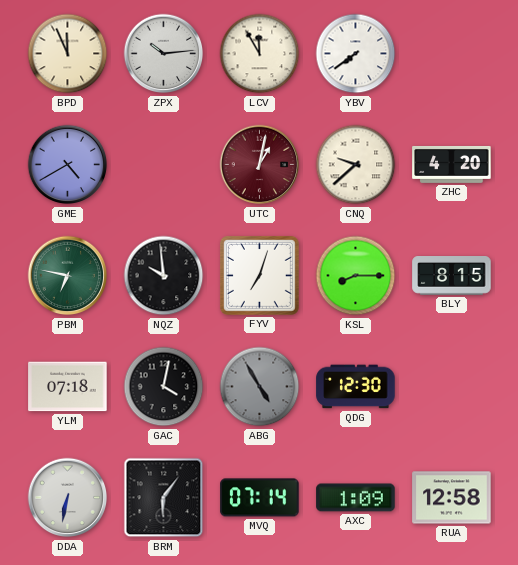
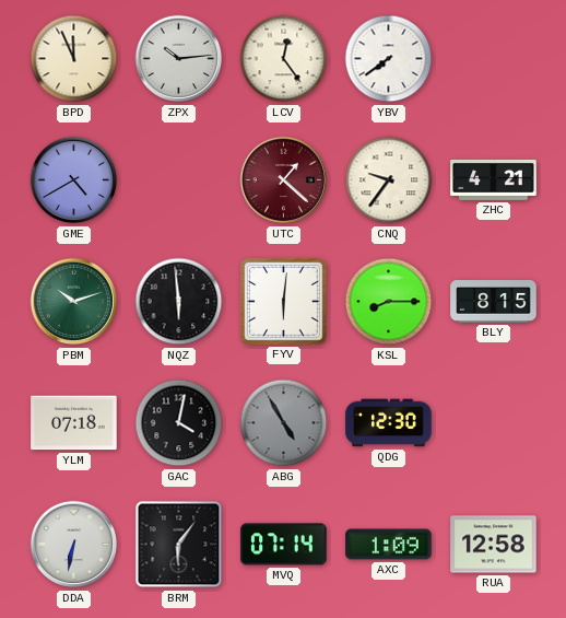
LCV: 11:55 -> 12:24
UTC: 1:02 -> 1:22
CNQ: 9:38 -> 9:36
ZHC: 4:20 -> 4:21
PBM: 6:47 -> 10:12
NQZ: 9:59 -> 5:59
FYV: 7:03 -> 6:01
